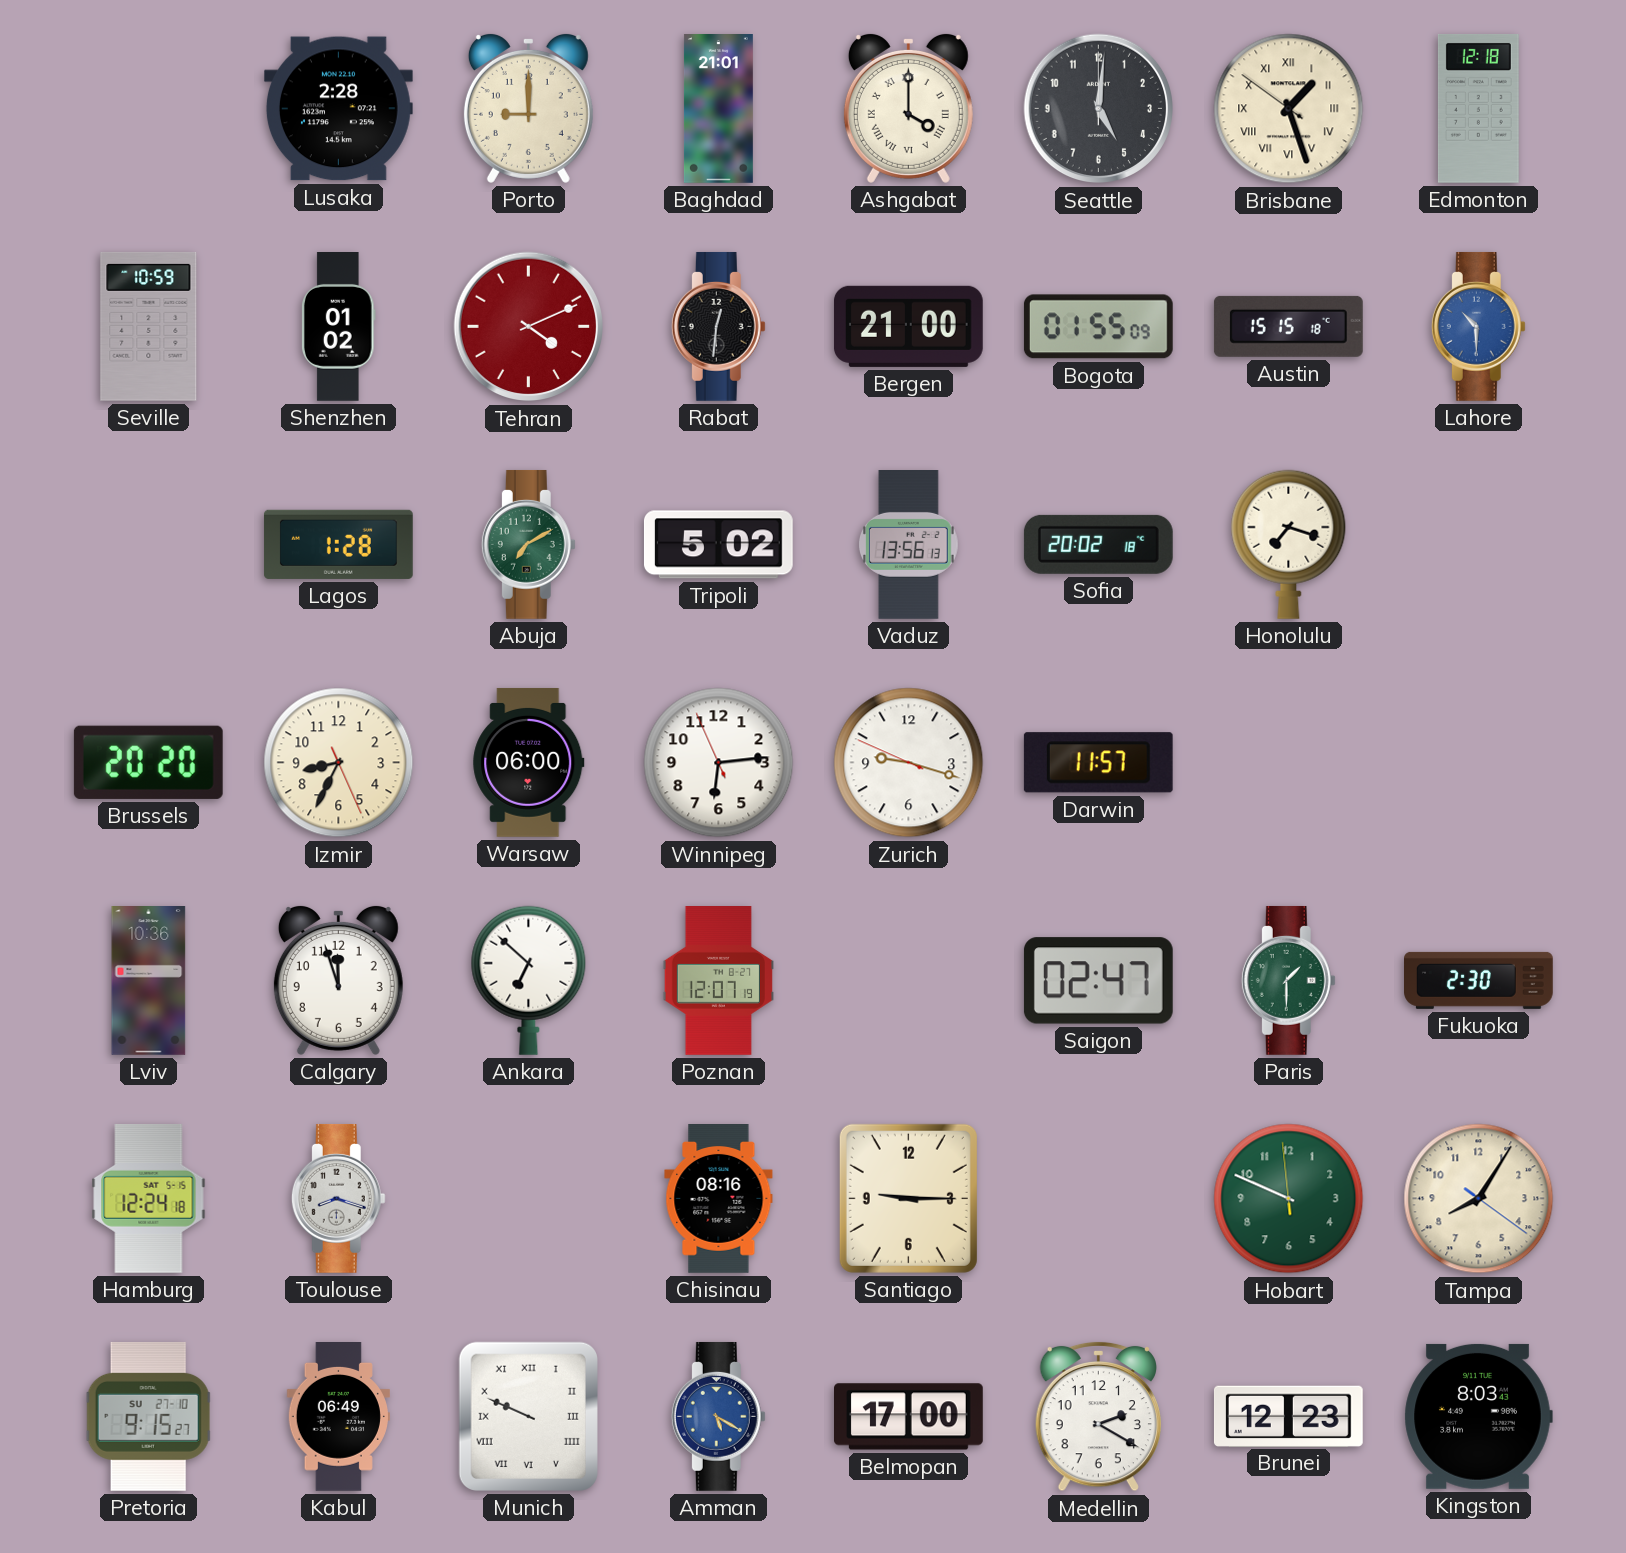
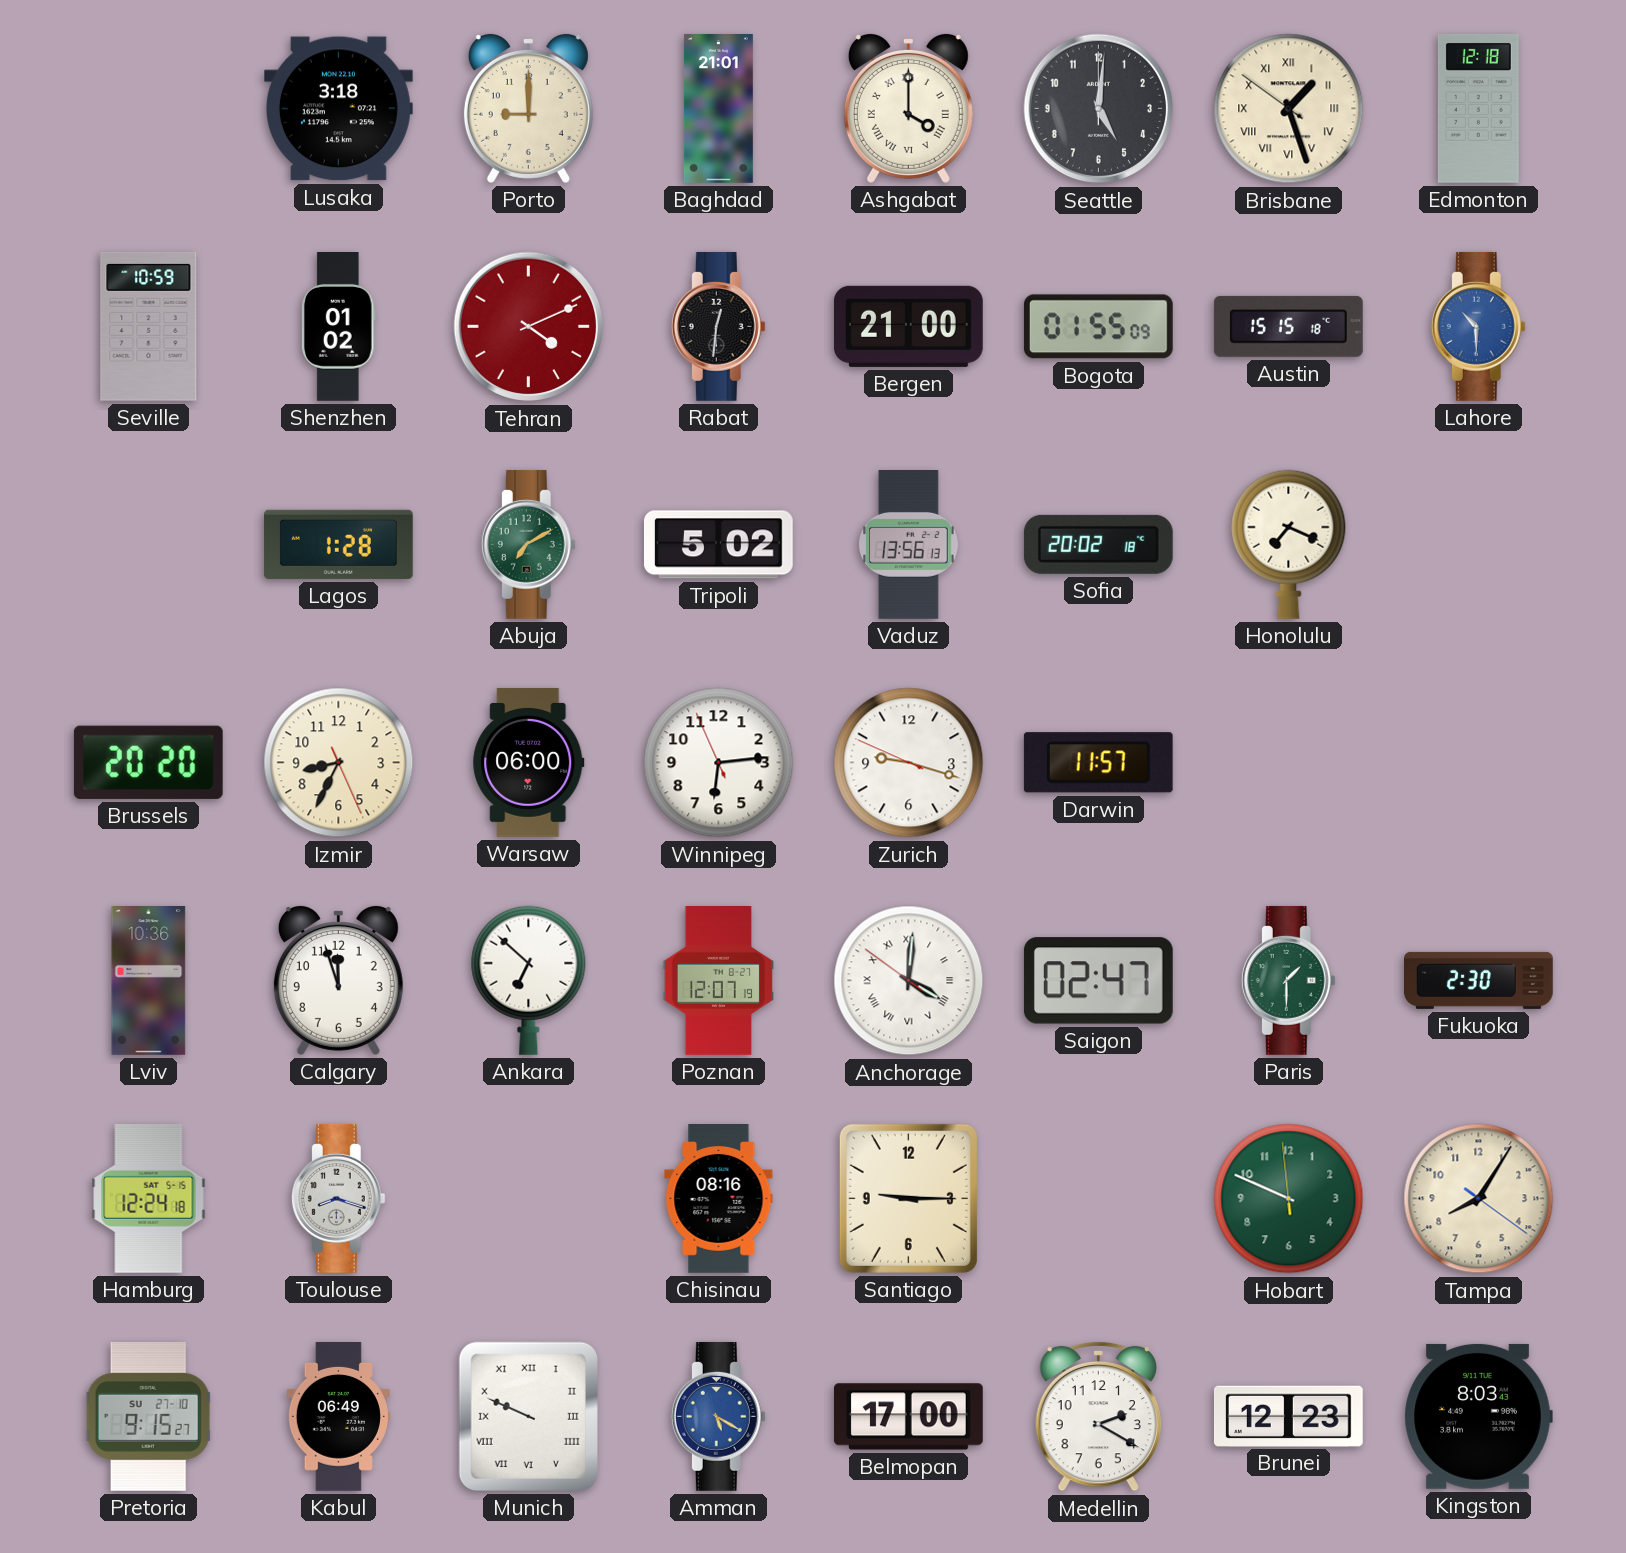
Lusaka: 2:28 -> 3:18
Honolulu: 7:18 -> 7:19
Anchorage: none -> 4:00
